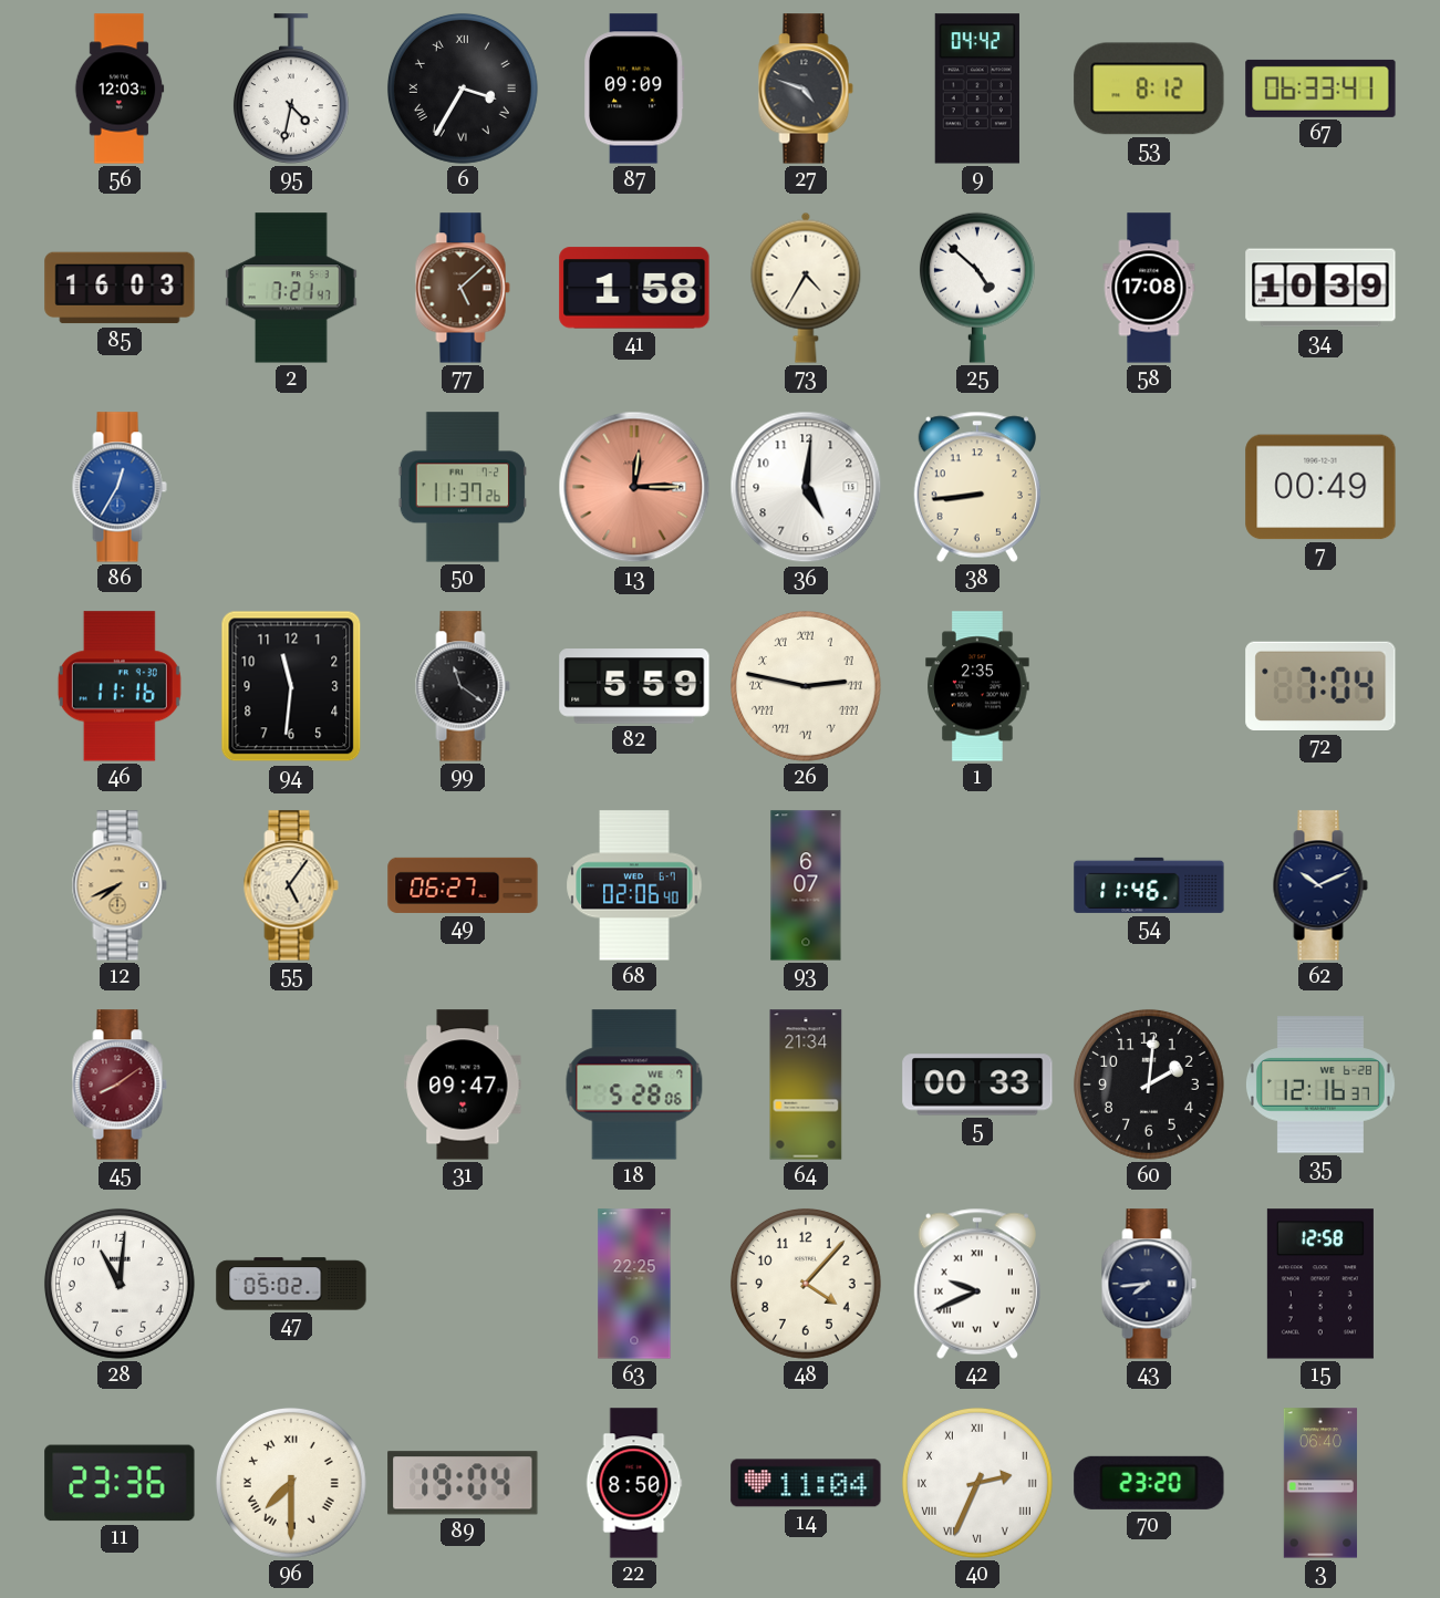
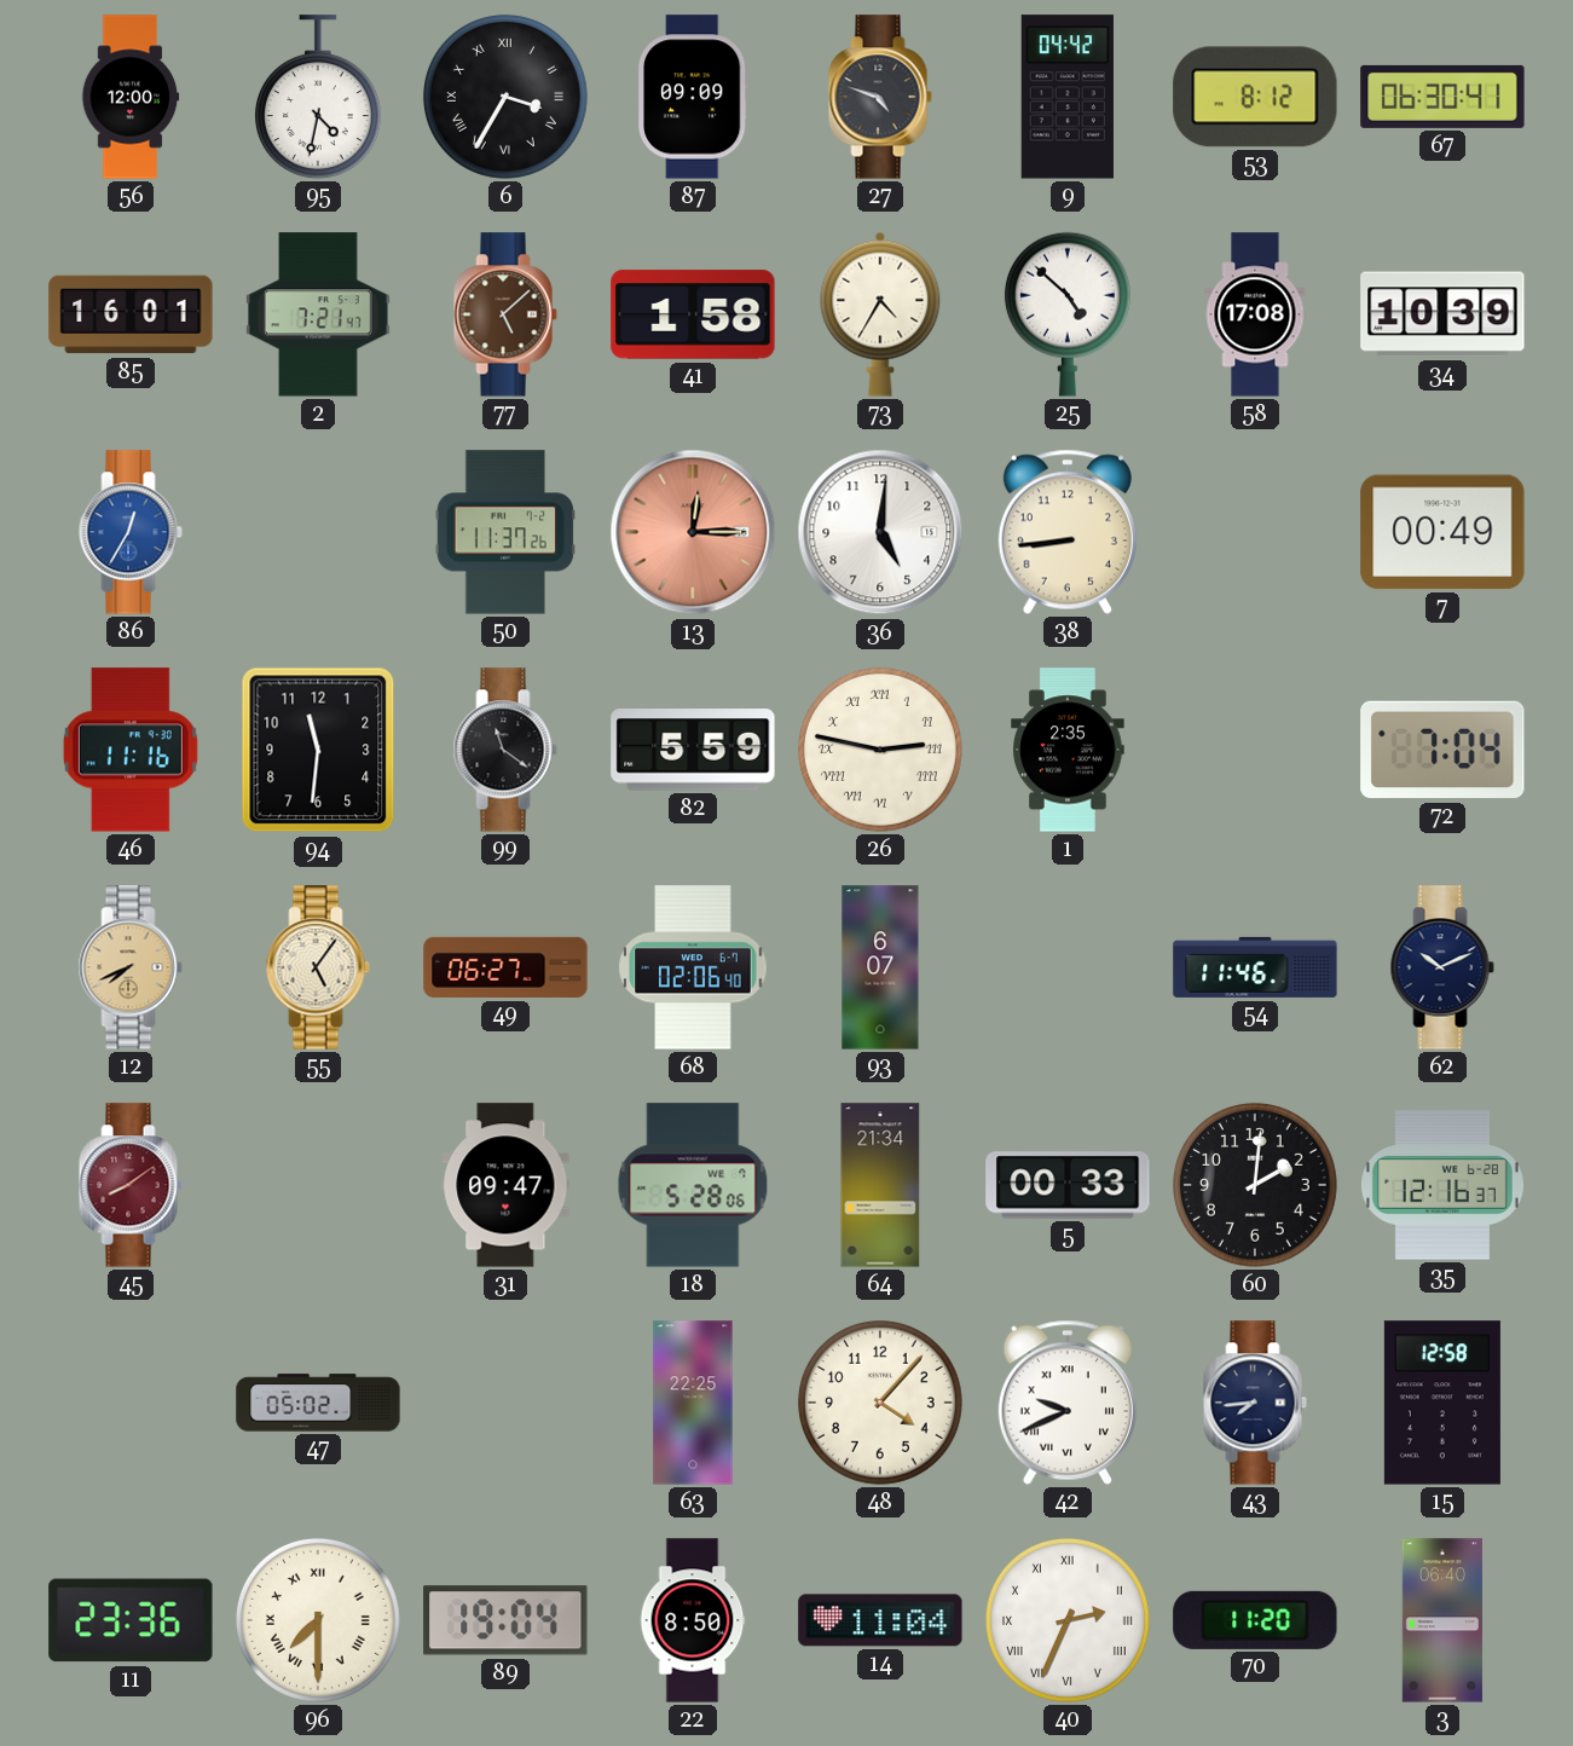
56: 12:03 -> 12:00
67: 06:33 -> 06:30
85: 16:03 -> 16:01
28: 11:01 -> none
70: 23:20 -> 11:20
